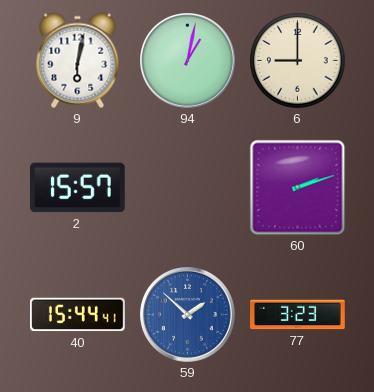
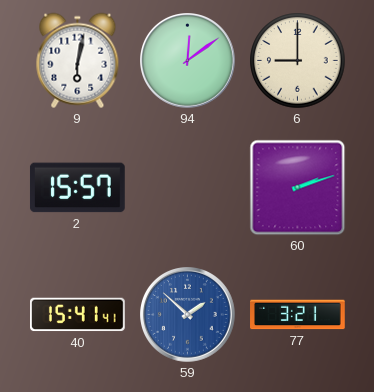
94: 1:02 -> 12:09
40: 15:44 -> 15:41
77: 3:23 -> 3:21
